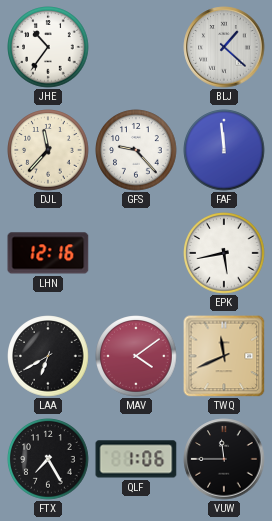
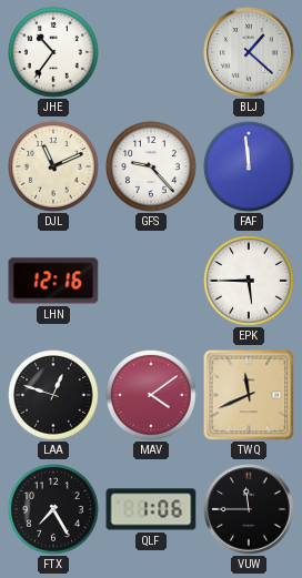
DJL: 11:37 -> 11:11
EPK: 5:43 -> 5:45
LAA: 6:40 -> 12:48
